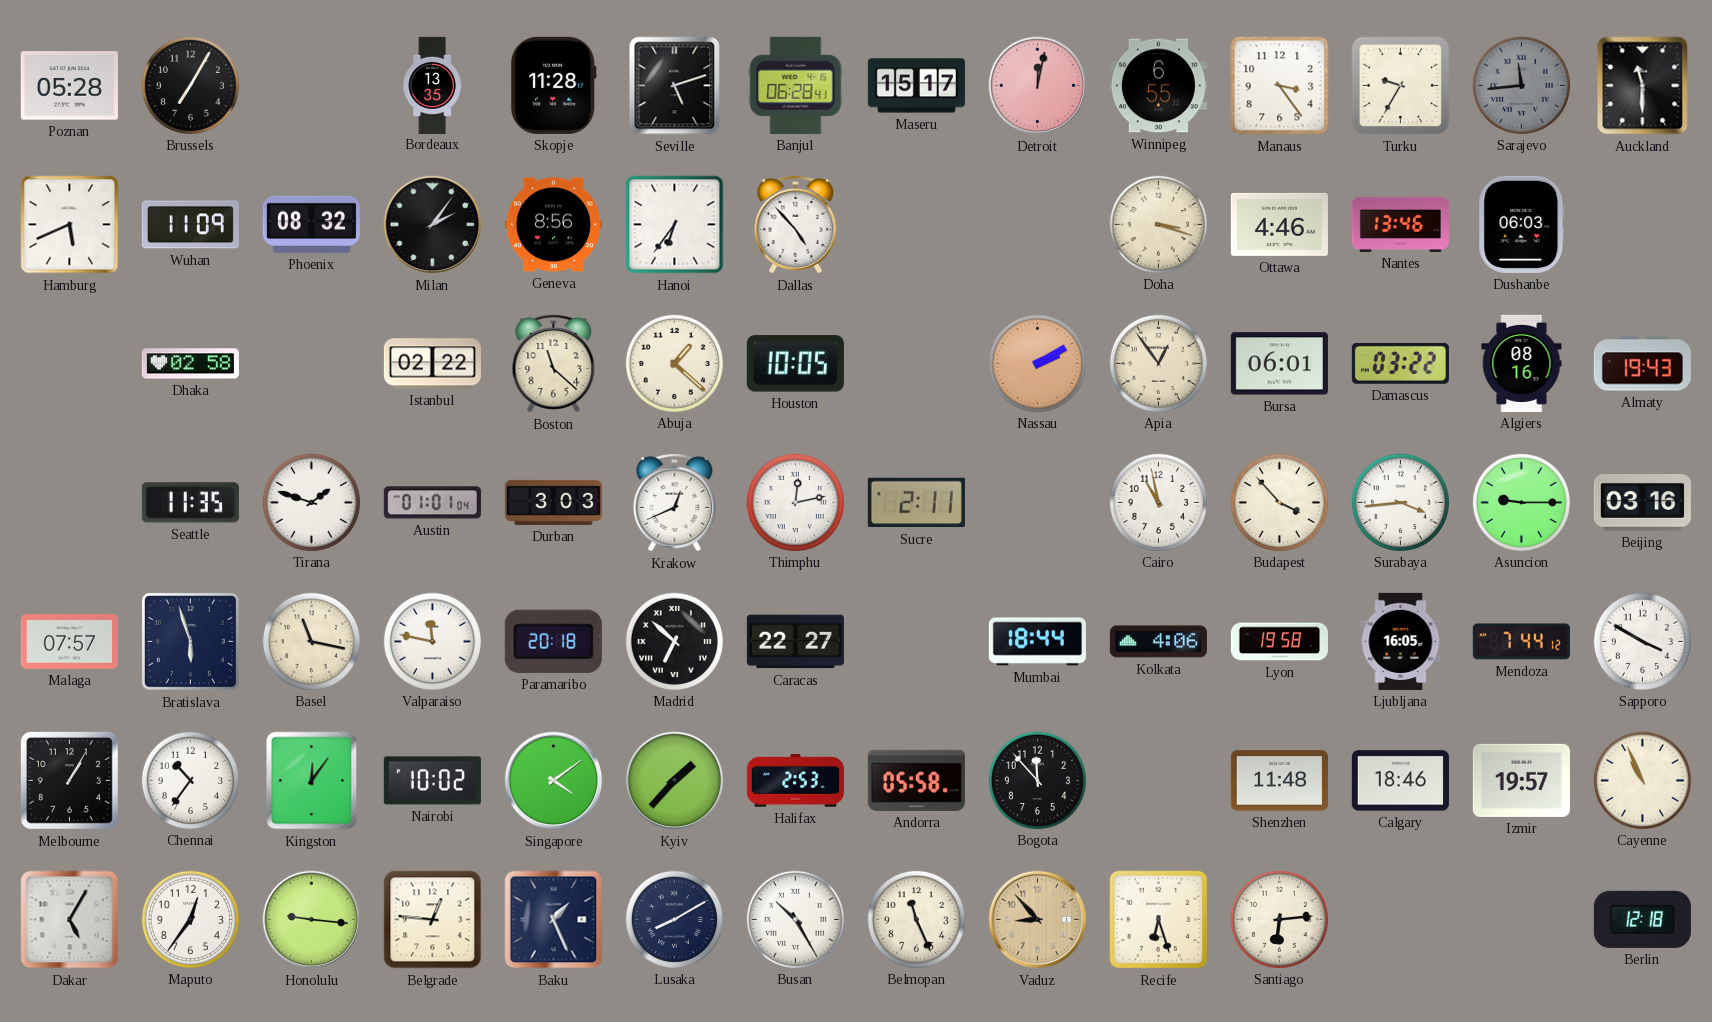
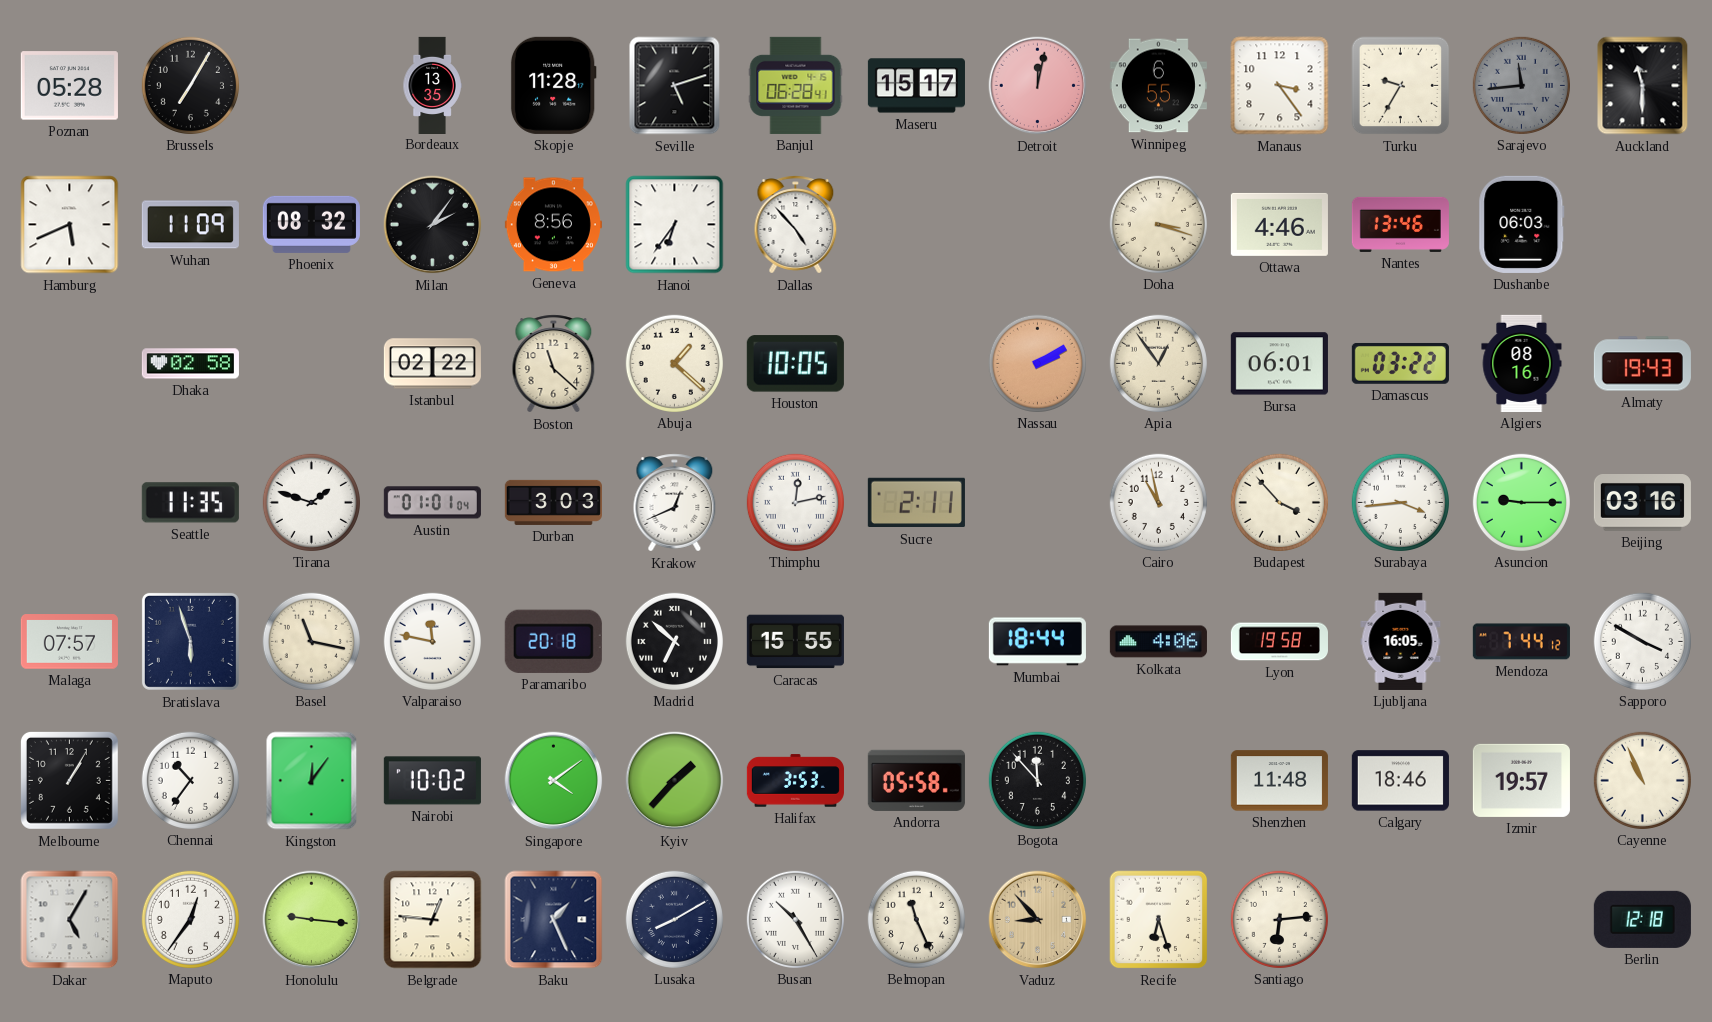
Caracas: 22:27 -> 15:55
Halifax: 2:53 -> 3:53
